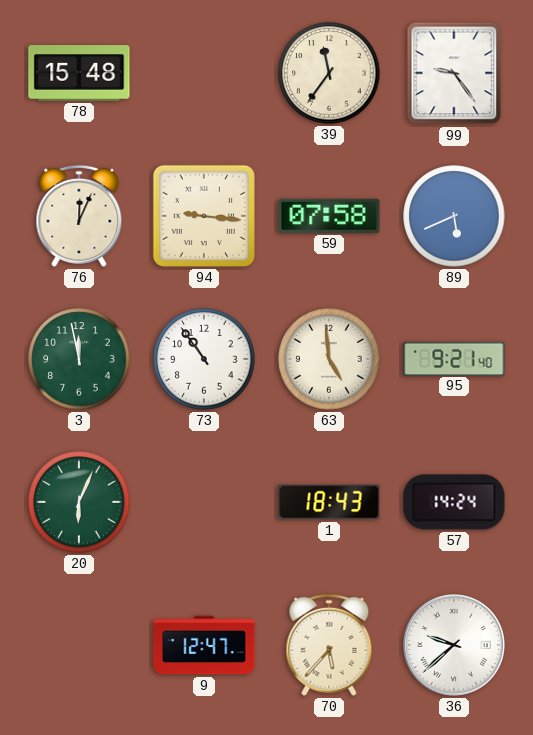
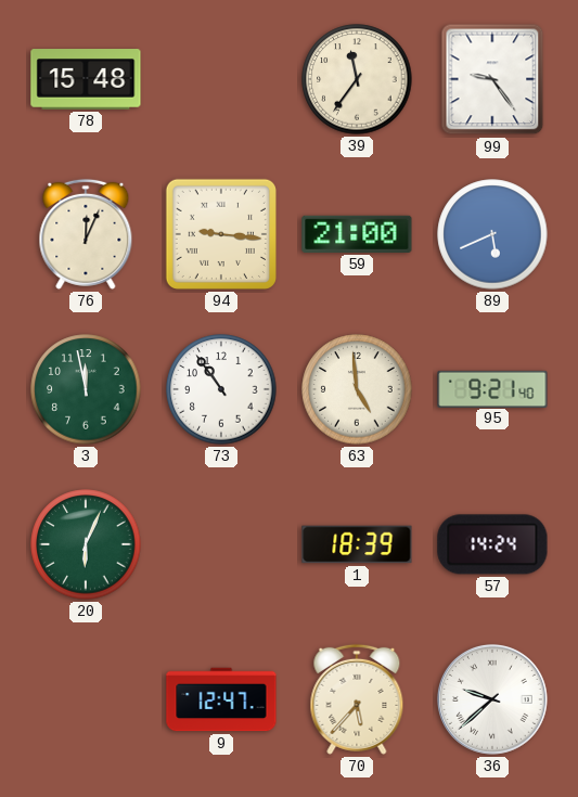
59: 07:58 -> 21:00
1: 18:43 -> 18:39
